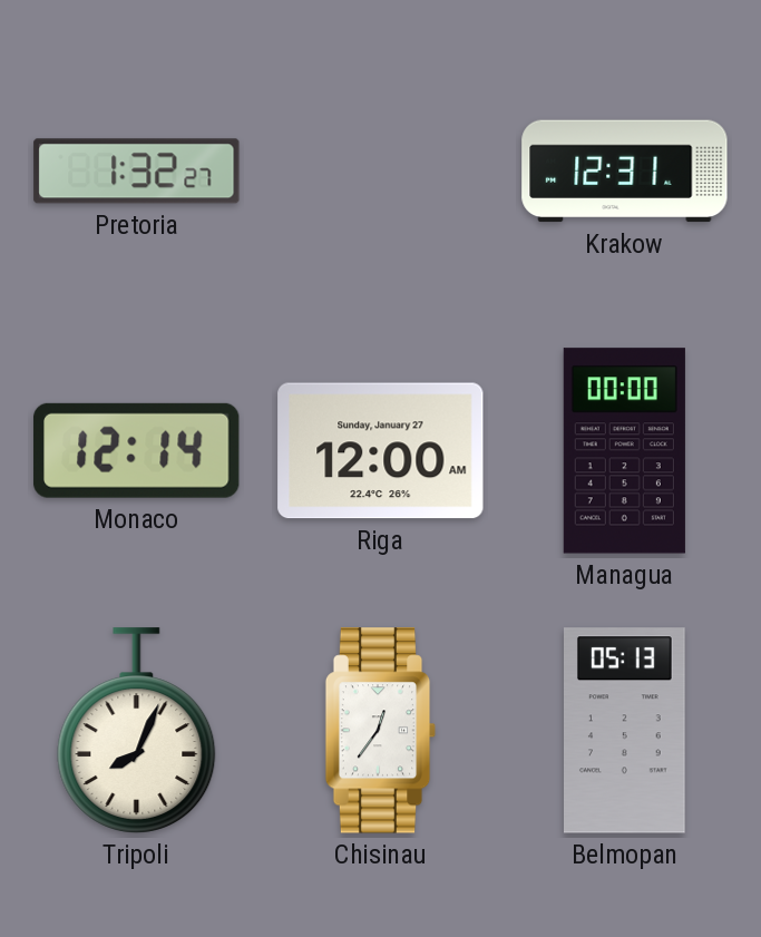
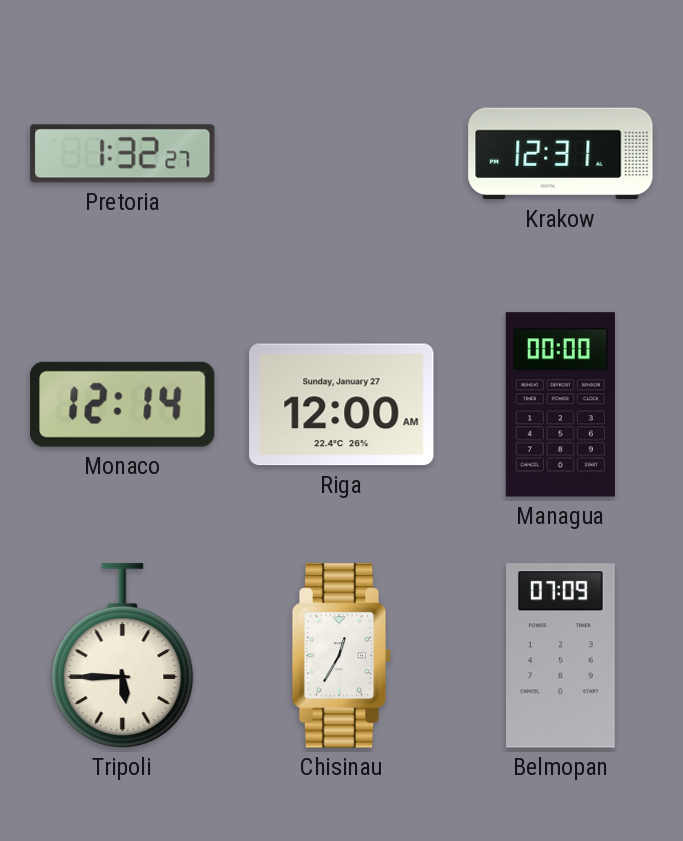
Tripoli: 8:04 -> 5:45
Chisinau: 12:36 -> 12:35
Belmopan: 05:13 -> 07:09
